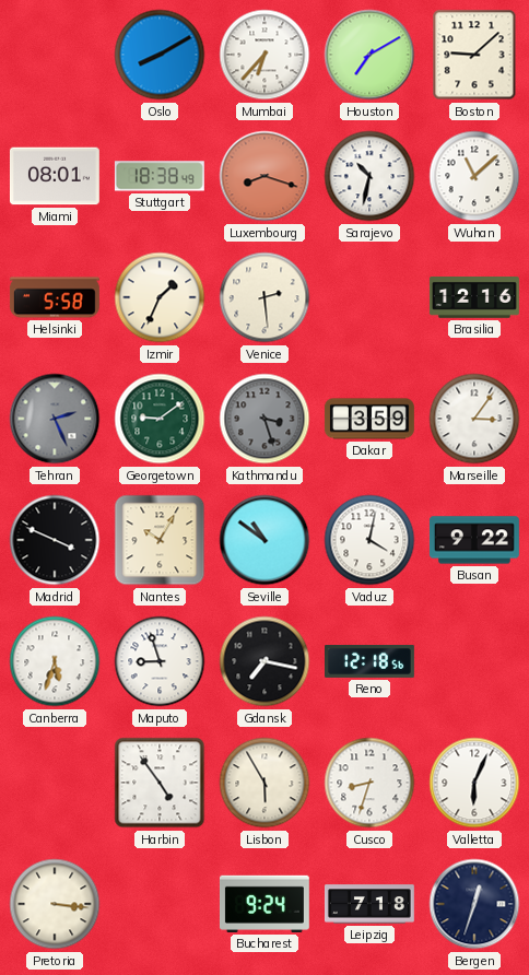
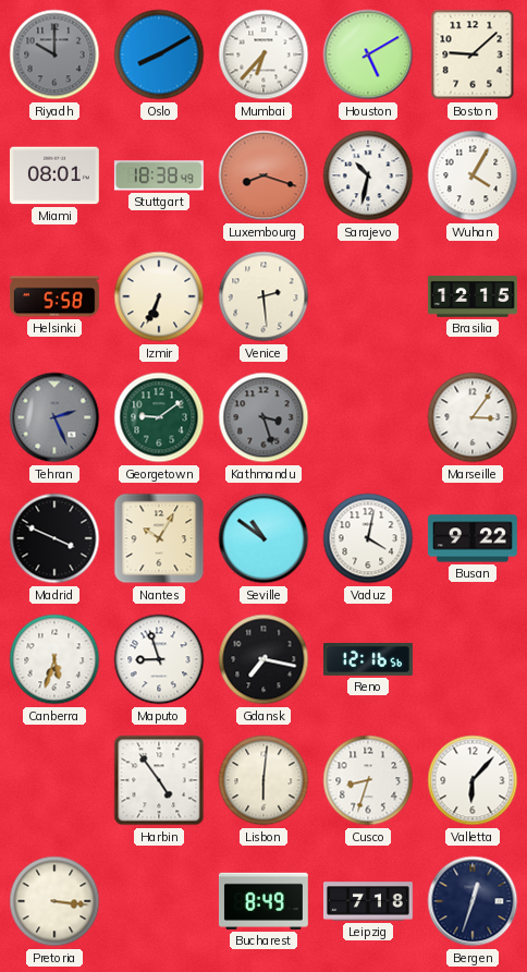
Riyadh: none -> 10:00
Houston: 7:10 -> 5:10
Wuhan: 11:08 -> 4:05
Izmir: 1:34 -> 6:34
Brasilia: 12:16 -> 12:15
Dakar: 3:59 -> none
Reno: 12:18 -> 12:16
Lisbon: 5:55 -> 6:01
Valletta: 6:04 -> 6:07
Bucharest: 9:24 -> 8:49
